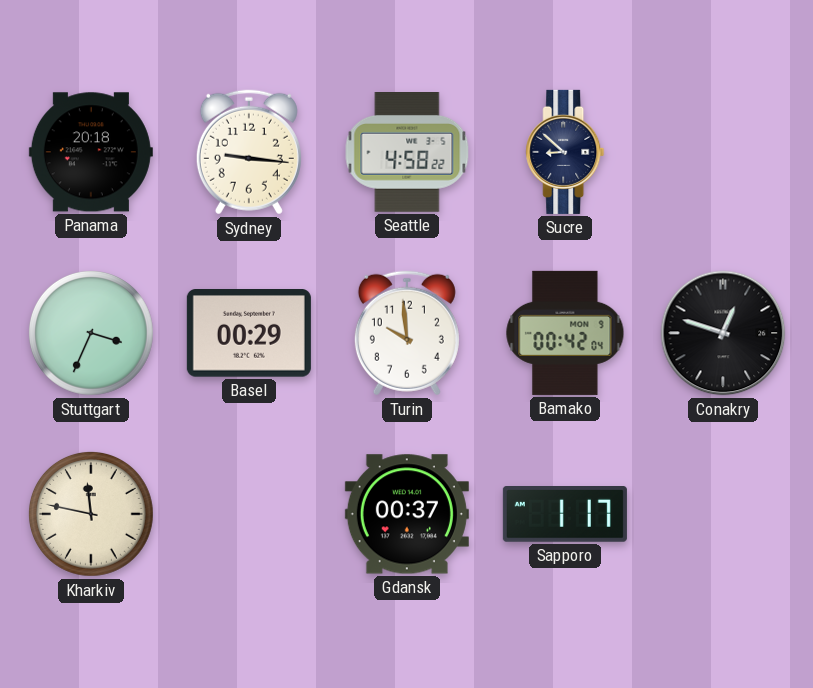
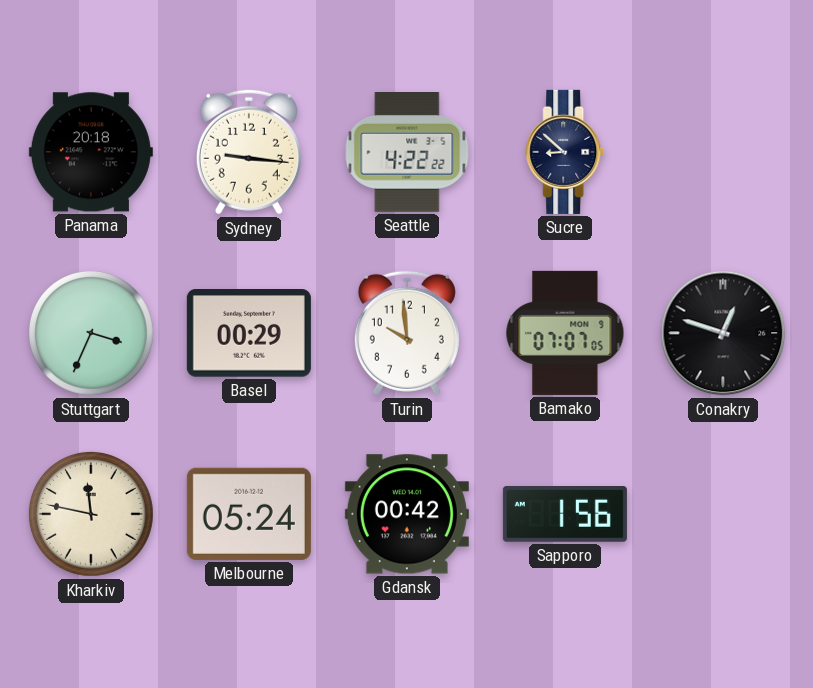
Seattle: 4:58 -> 4:22
Bamako: 00:42 -> 07:07
Melbourne: none -> 05:24
Gdansk: 00:37 -> 00:42
Sapporo: 1:17 -> 1:56
